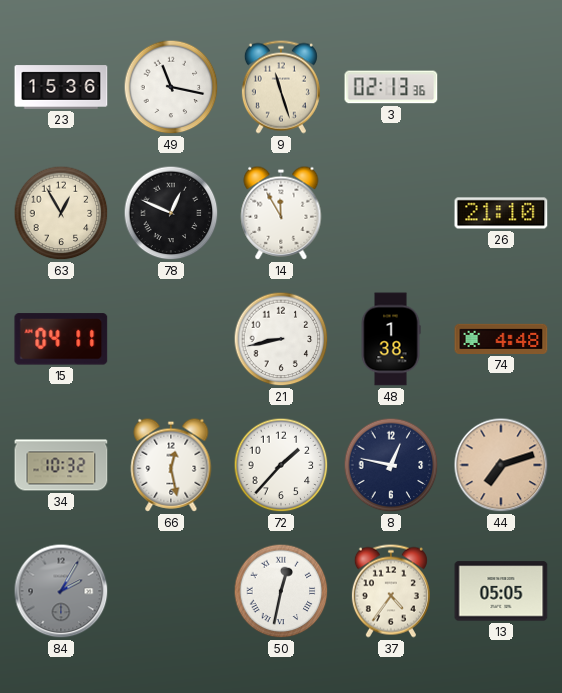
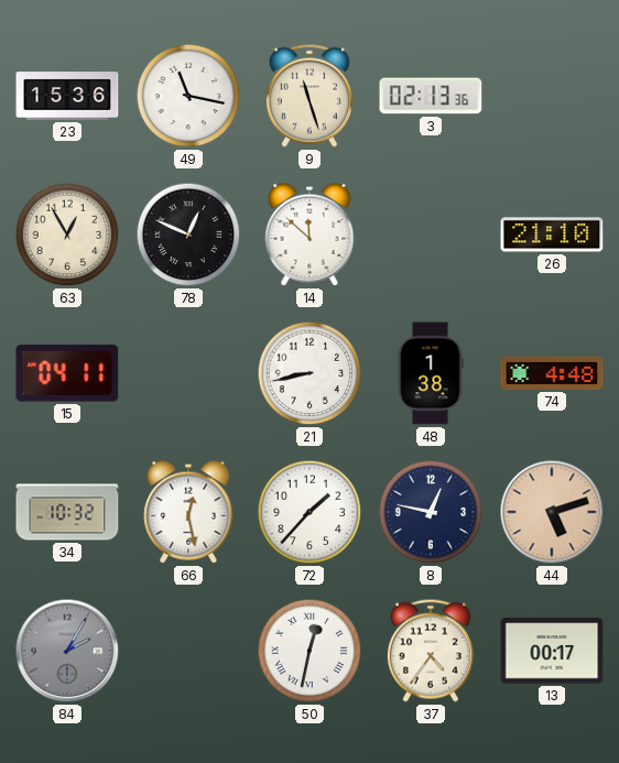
14: 11:55 -> 11:52
44: 7:12 -> 5:12
13: 05:05 -> 00:17
